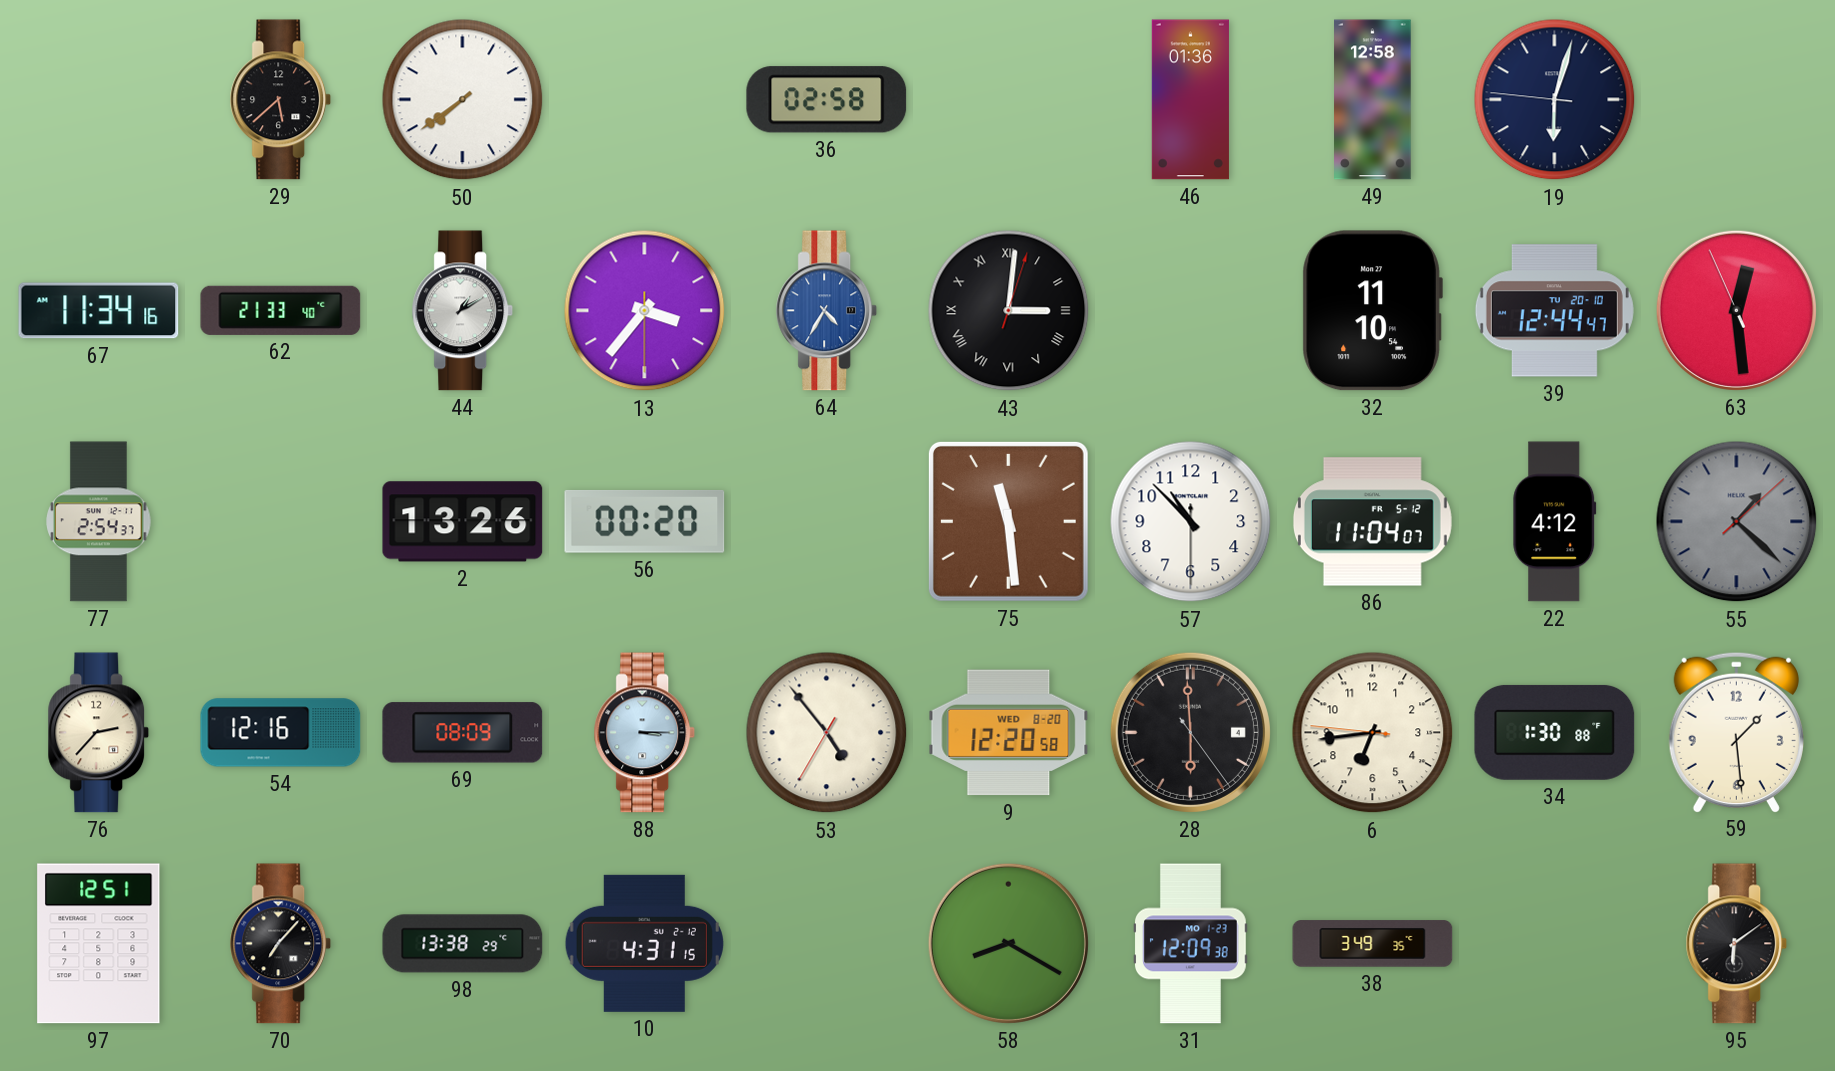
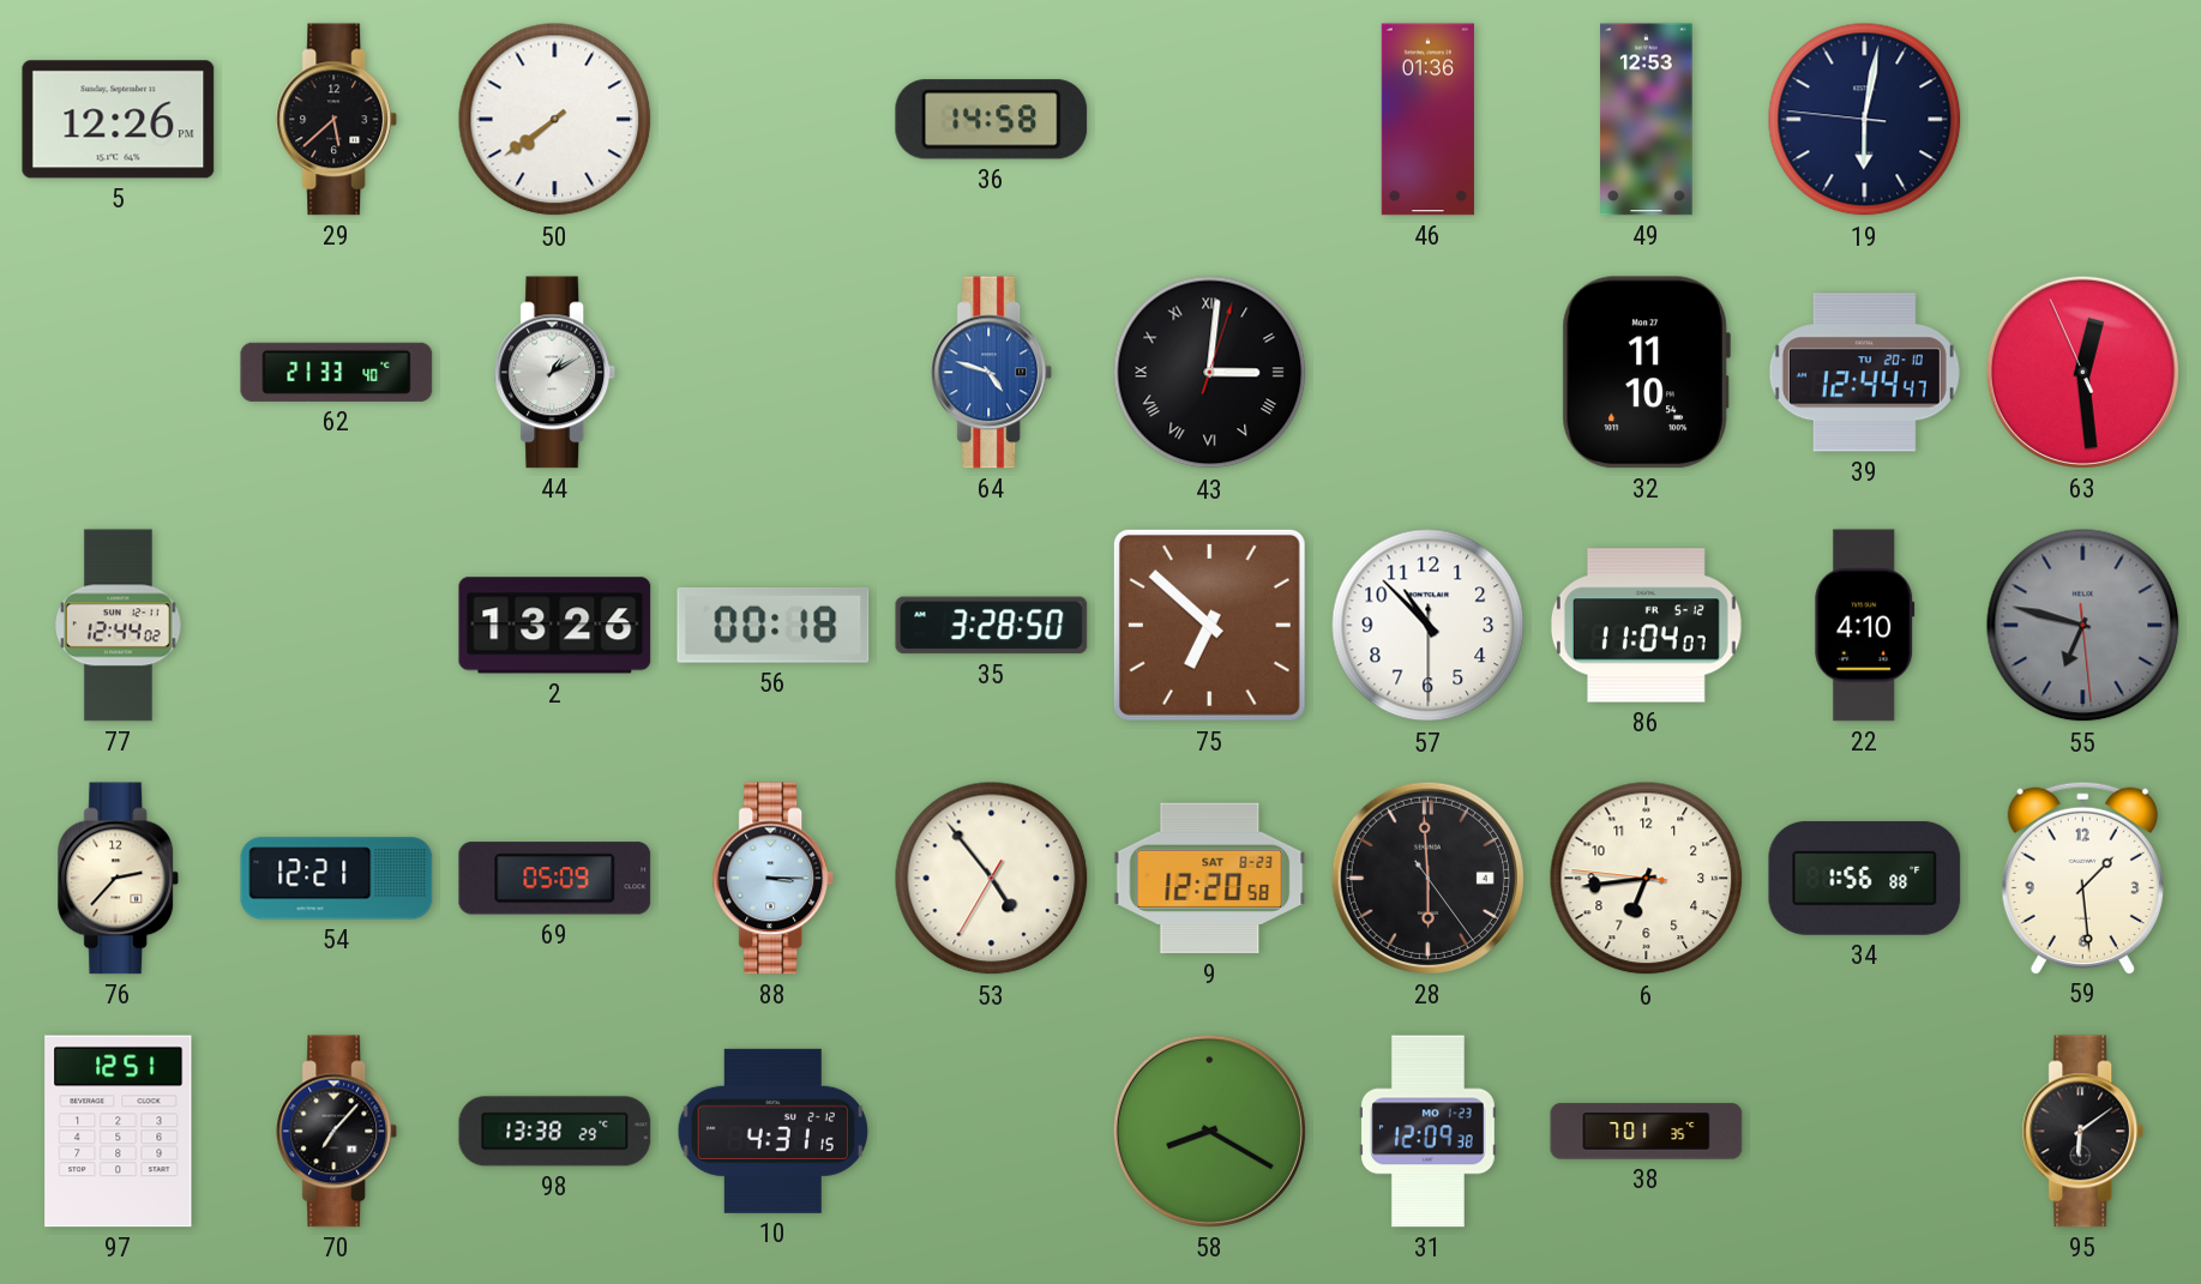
5: none -> 12:26
36: 02:58 -> 14:58
49: 12:58 -> 12:53
19: 6:02 -> 6:01
67: 11:34 -> none
13: 3:36 -> none
64: 4:35 -> 4:48
77: 2:54 -> 12:44
56: 00:20 -> 00:18
35: none -> 3:28
75: 11:29 -> 6:52
22: 4:12 -> 4:10
55: 1:22 -> 6:47
54: 12:16 -> 12:21
69: 08:09 -> 05:09
9 date: WED 8-20 -> SAT 8-23
34: 1:30 -> 1:56
38: 3:49 -> 7:01
